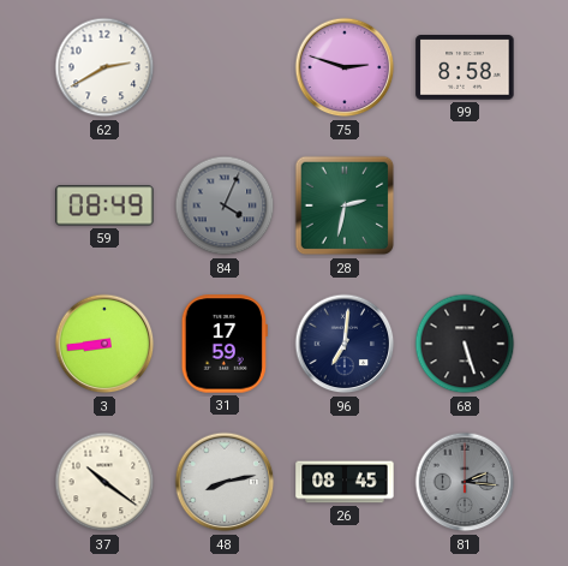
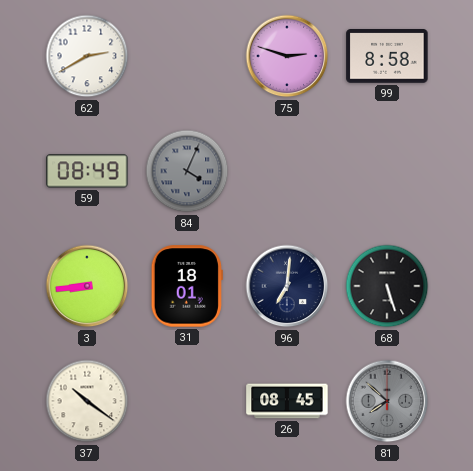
28: 2:32 -> none
31: 17:59 -> 18:01
48: 8:13 -> none
81: 2:16 -> 7:52
